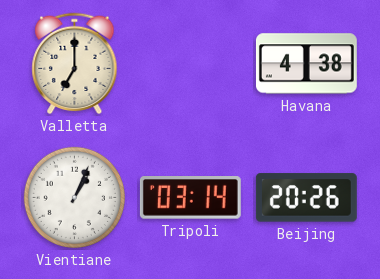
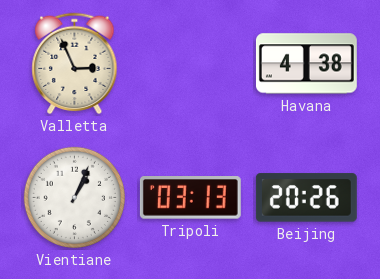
Valletta: 7:00 -> 2:56
Tripoli: 03:14 -> 03:13
